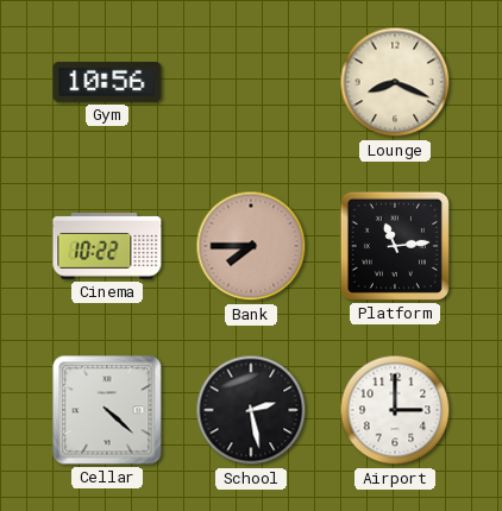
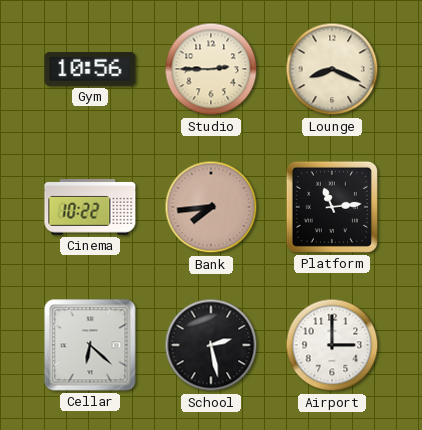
Studio: none -> 2:45
Bank: 7:45 -> 7:44
Cellar: 4:22 -> 6:22
